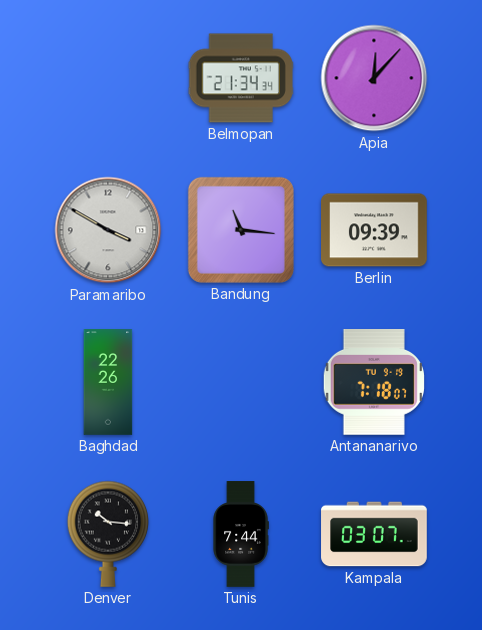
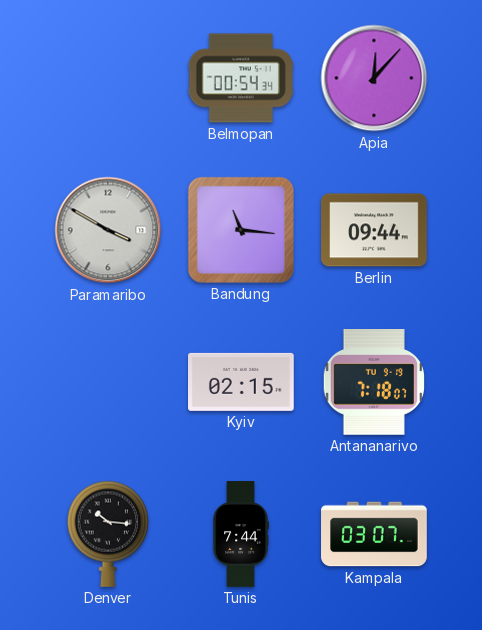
Belmopan: 21:34 -> 00:54
Berlin: 09:39 -> 09:44
Baghdad: 22:26 -> none
Kyiv: none -> 02:15
